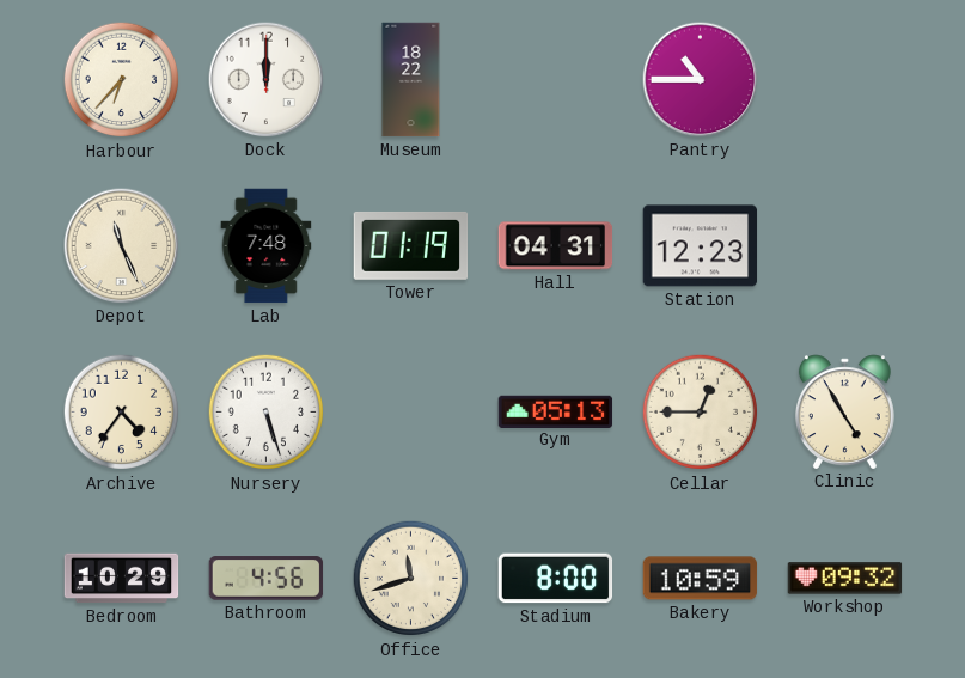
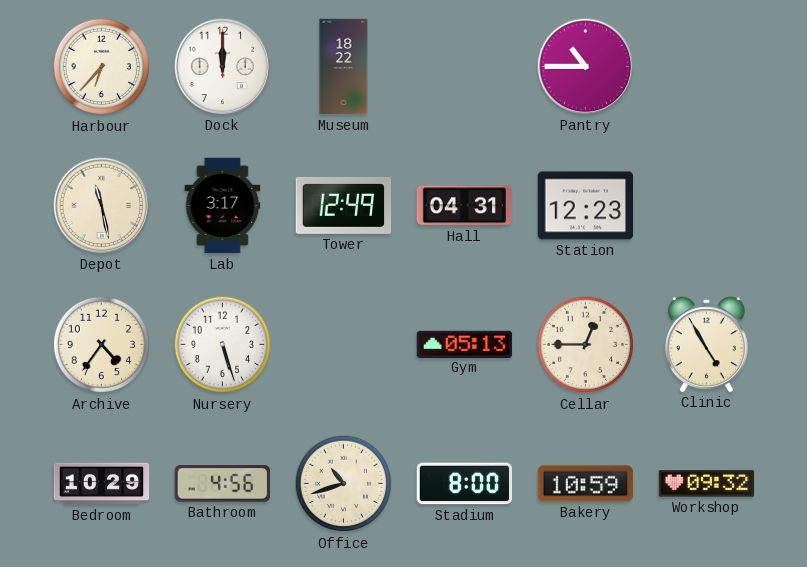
Depot: 11:26 -> 11:28
Lab: 7:48 -> 3:17
Tower: 01:19 -> 12:49
Office: 11:42 -> 10:42
